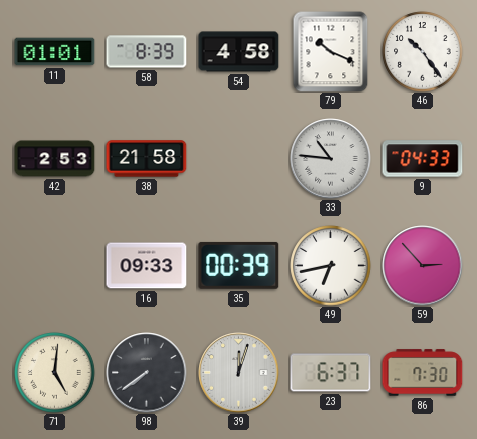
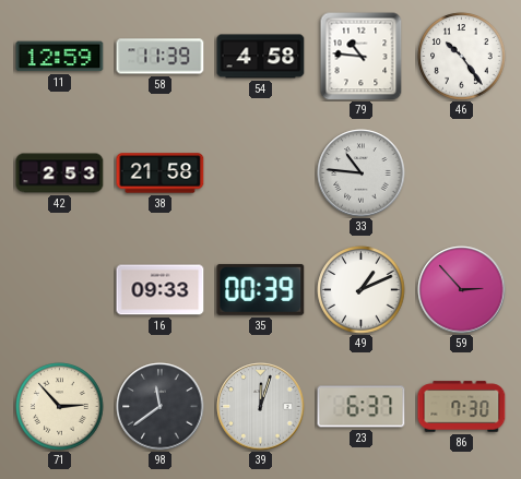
11: 01:01 -> 12:59
58: 8:39 -> 11:39
79: 10:19 -> 10:46
9: 04:33 -> none
49: 6:43 -> 1:11
71: 5:01 -> 2:53
98: 7:39 -> 11:39
